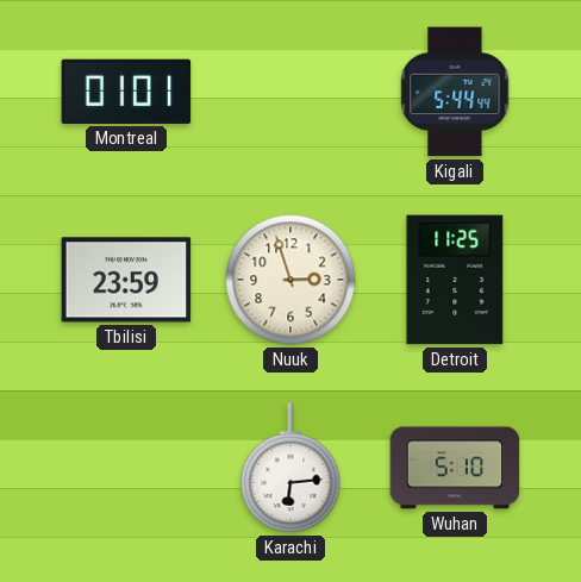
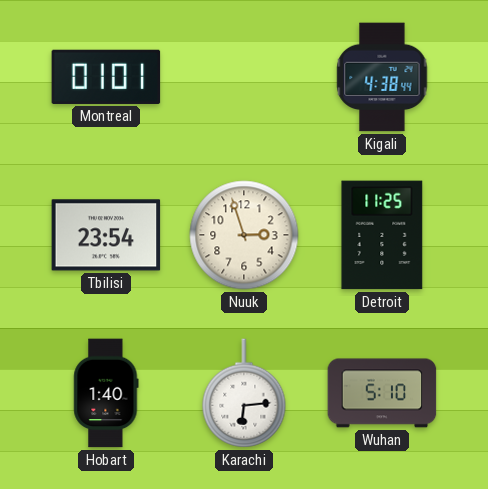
Kigali: 5:44 -> 4:38
Tbilisi: 23:59 -> 23:54
Hobart: none -> 1:40
